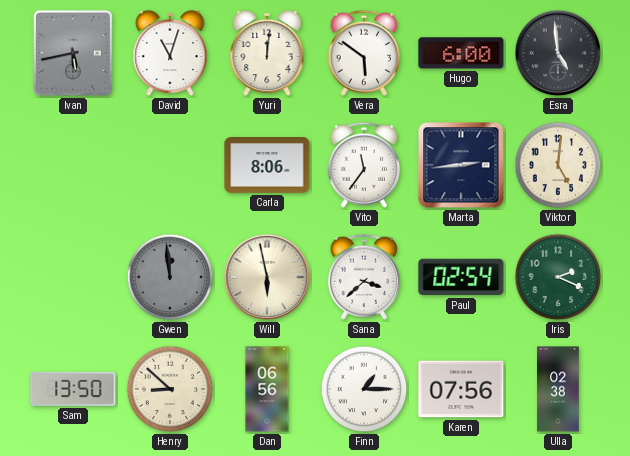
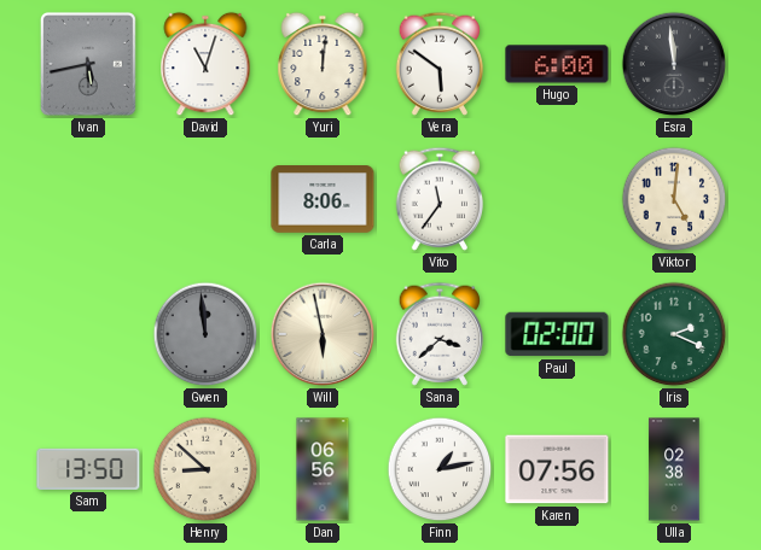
Esra: 4:59 -> 11:59
Marta: 2:44 -> none
Paul: 02:54 -> 02:00
Finn: 1:15 -> 1:13
